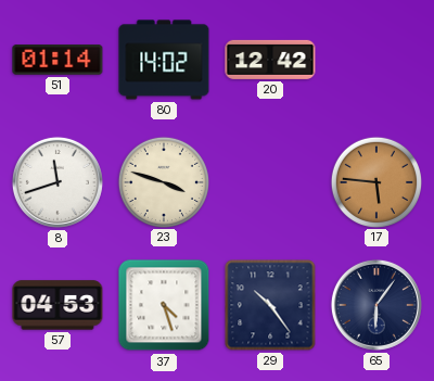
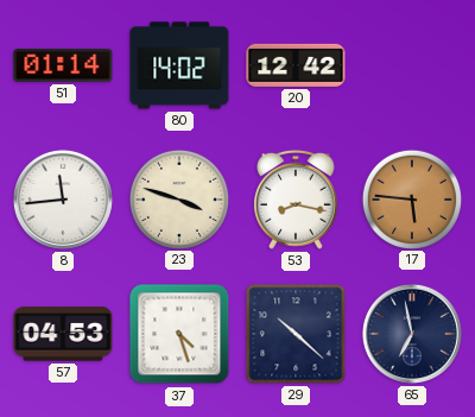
8: 11:42 -> 11:44
53: none -> 8:17
29: 10:24 -> 10:22
65: 6:06 -> 6:58
